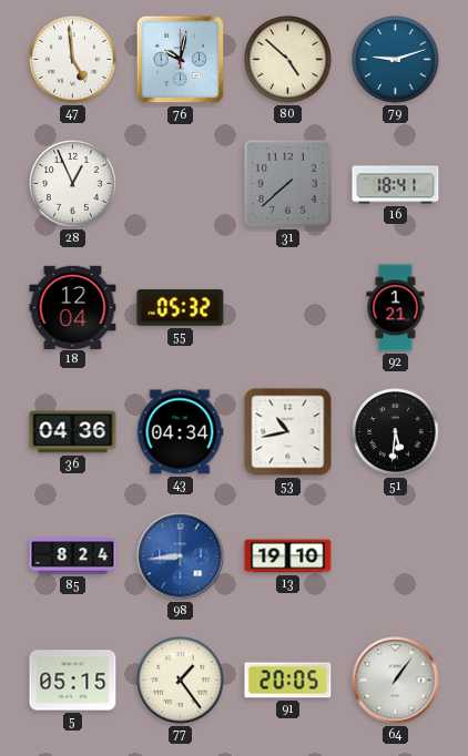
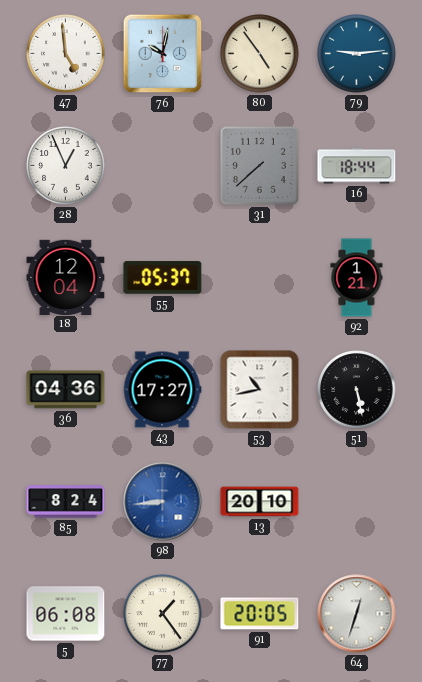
80: 4:52 -> 4:54
79: 9:12 -> 9:14
16: 18:41 -> 18:44
55: 05:32 -> 05:37
43: 04:34 -> 17:27
51: 5:31 -> 5:28
13: 19:10 -> 20:10
5: 05:15 -> 06:08
64: 1:06 -> 12:33
